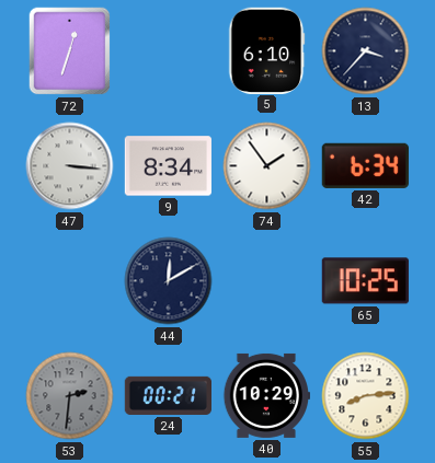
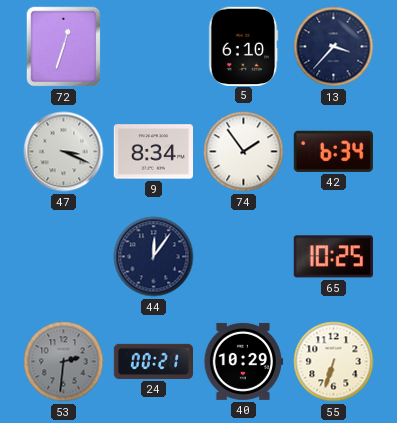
47: 3:16 -> 3:19
44: 12:10 -> 12:06
55: 8:14 -> 6:33
